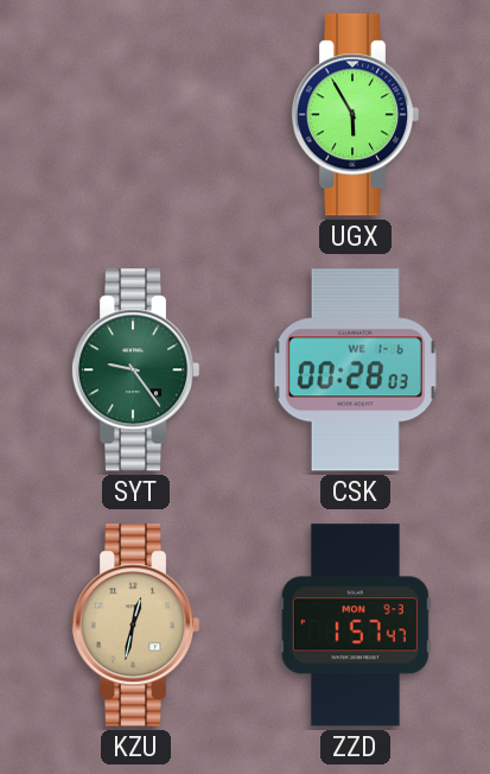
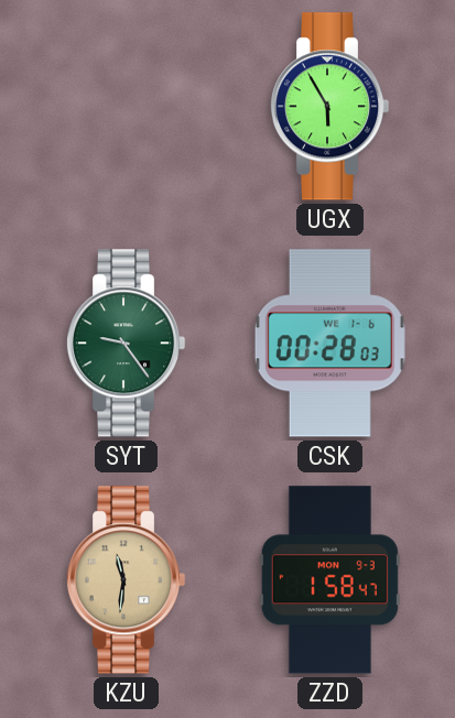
KZU: 12:32 -> 11:31
ZZD: 1:57 -> 1:58
